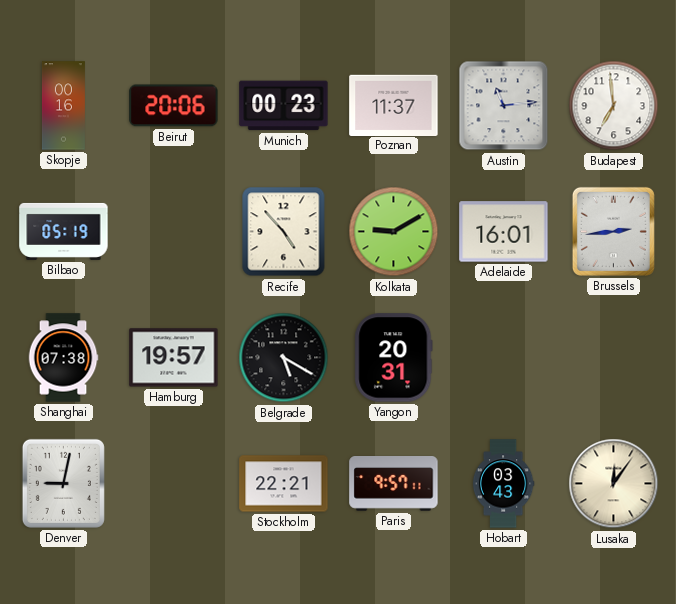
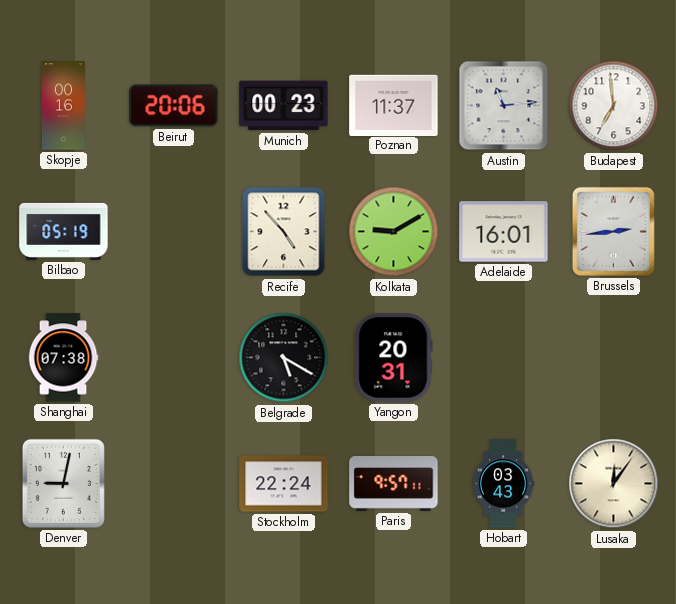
Hamburg: 19:57 -> none
Stockholm: 22:21 -> 22:24
